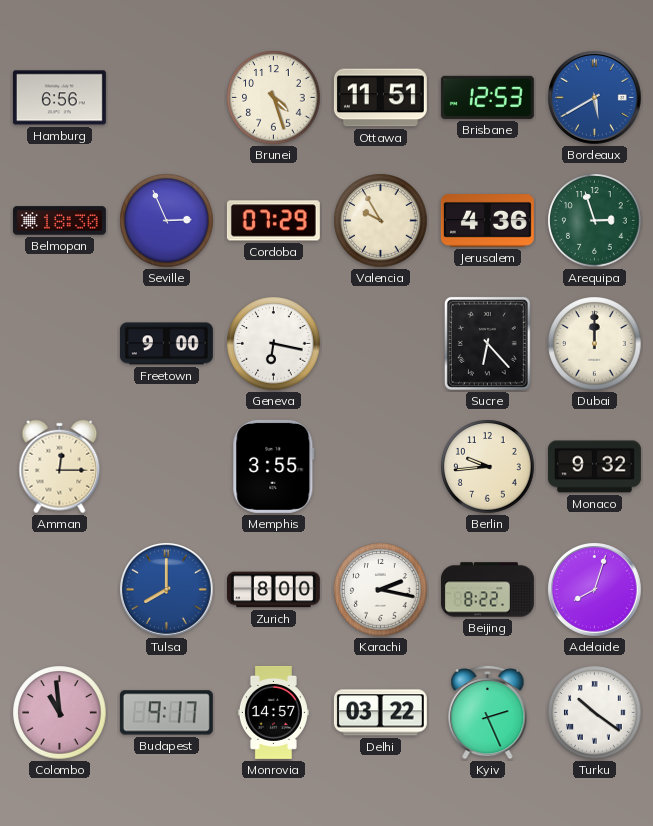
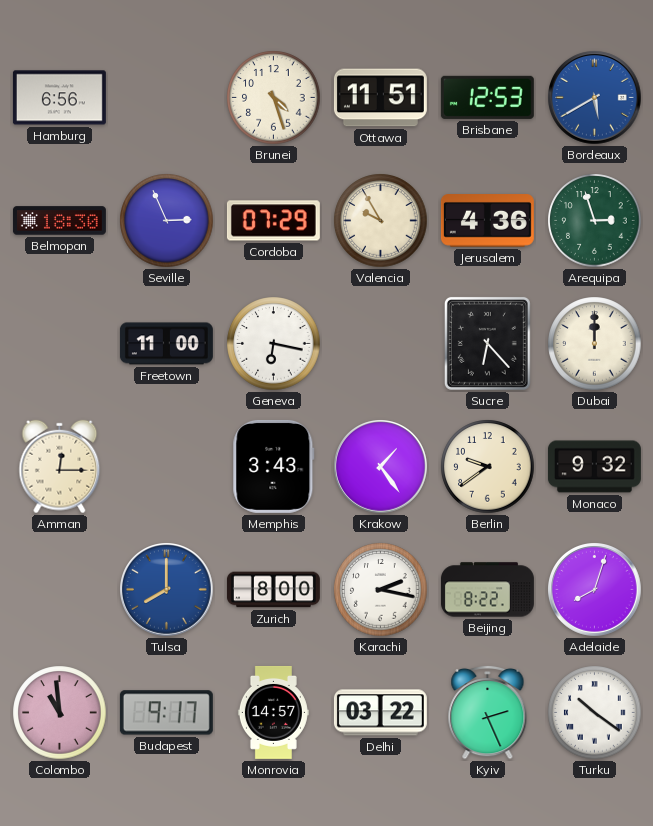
Freetown: 9:00 -> 11:00
Memphis: 3:55 -> 3:43
Krakow: none -> 1:24
Berlin: 9:44 -> 9:39
